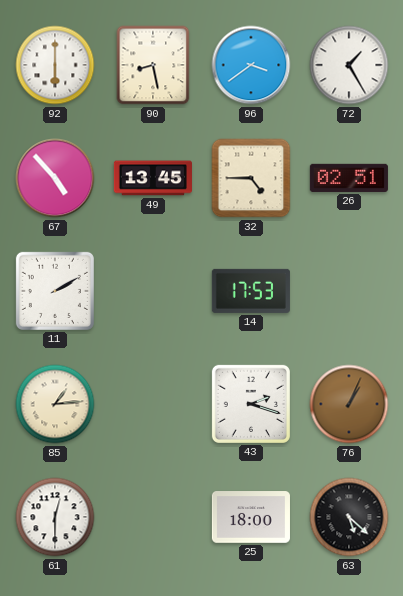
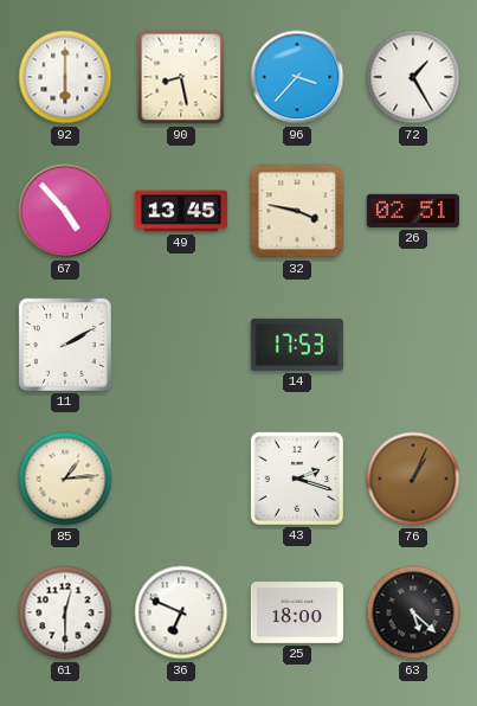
96: 3:39 -> 3:37
32: 4:45 -> 3:47
36: none -> 6:49
